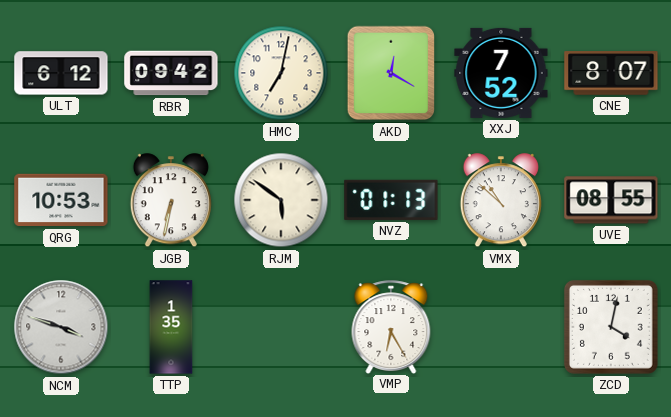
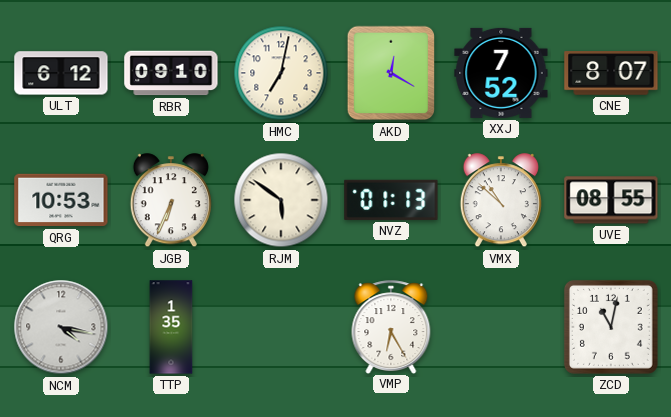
RBR: 09:42 -> 09:10
JGB: 6:32 -> 6:34
NCM: 3:48 -> 4:17
ZCD: 4:02 -> 11:02
